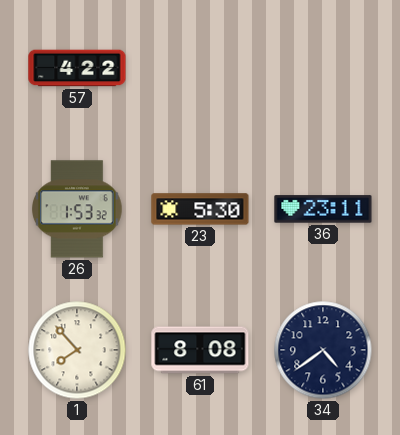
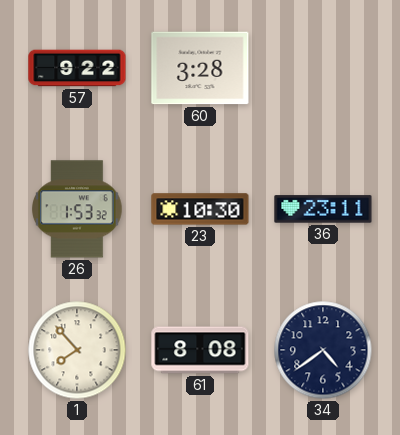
57: 4:22 -> 9:22
60: none -> 3:28
23: 5:30 -> 10:30
